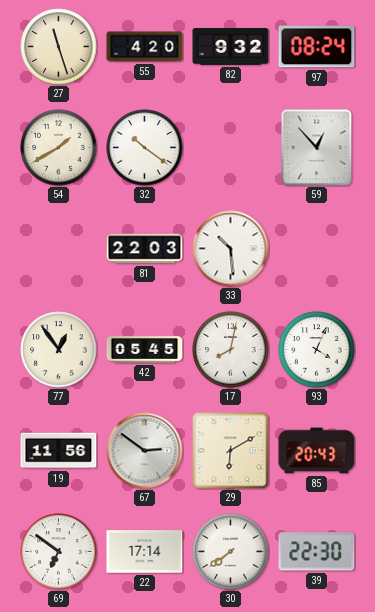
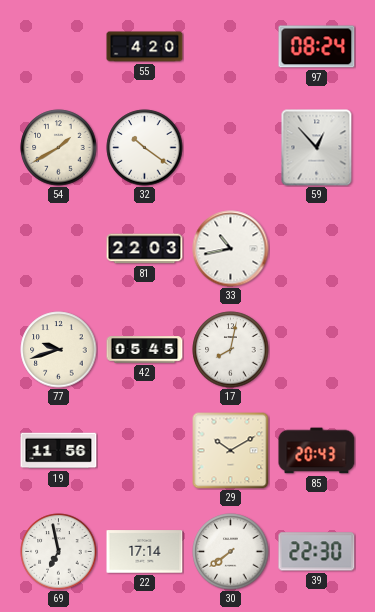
27: 11:27 -> none
82: 9:32 -> none
33: 10:29 -> 10:43
77: 12:54 -> 9:42
93: 4:04 -> none
67: 2:51 -> none
29: 6:10 -> 10:10
69: 6:51 -> 6:58
